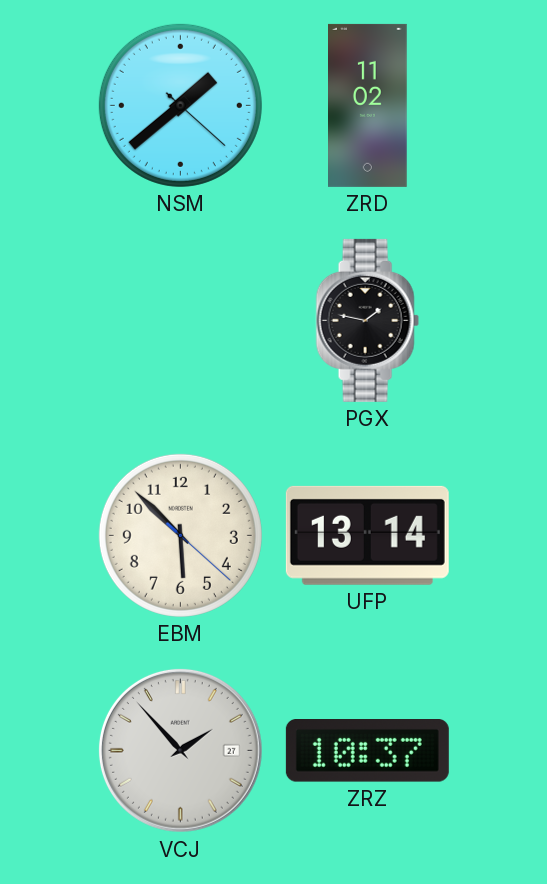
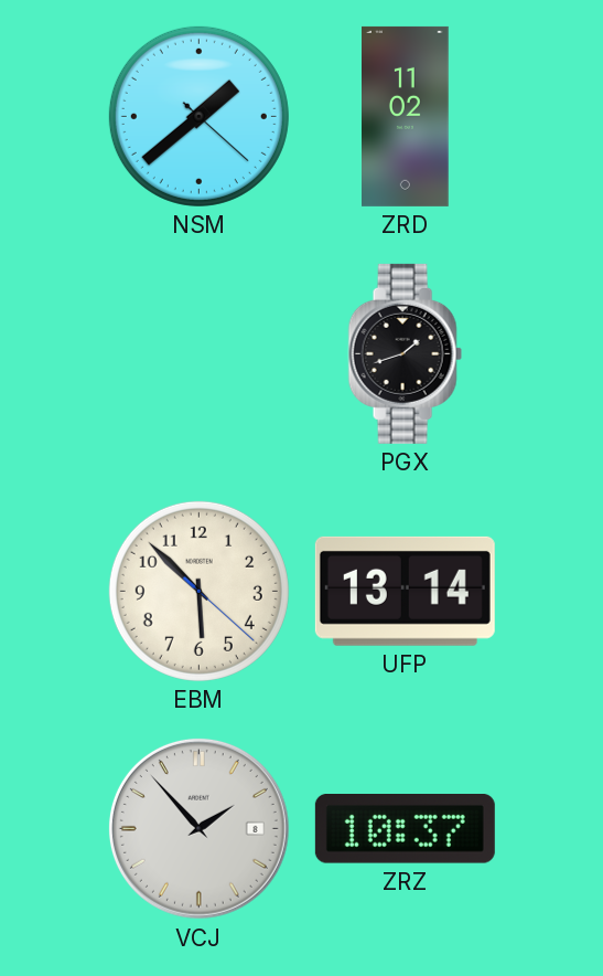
PGX: 1:47 -> 1:42
VCJ date: 27 -> 8
